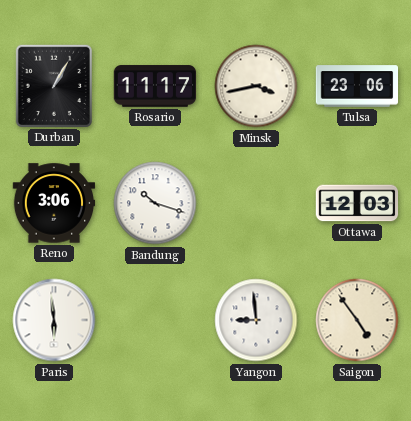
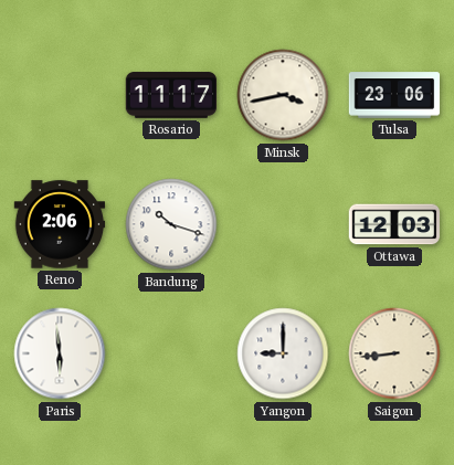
Durban: 1:05 -> none
Reno: 3:06 -> 2:06
Yangon: 8:59 -> 9:00
Saigon: 4:54 -> 8:44
